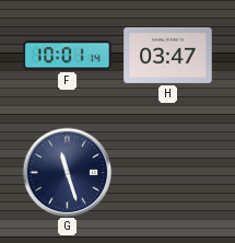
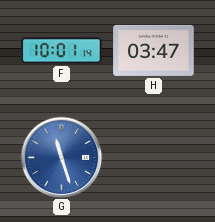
G dial: navy -> blue
